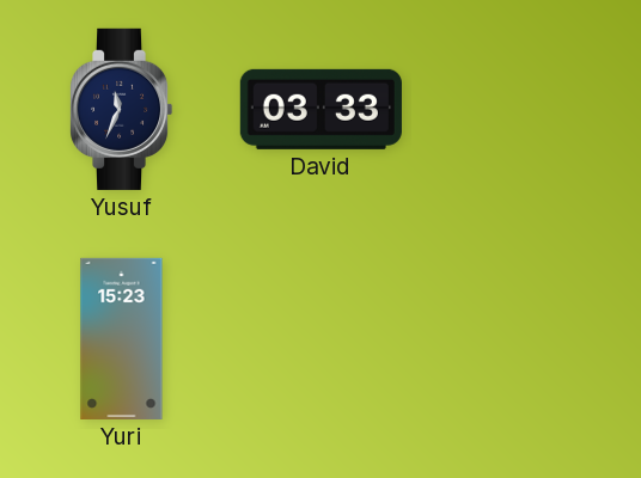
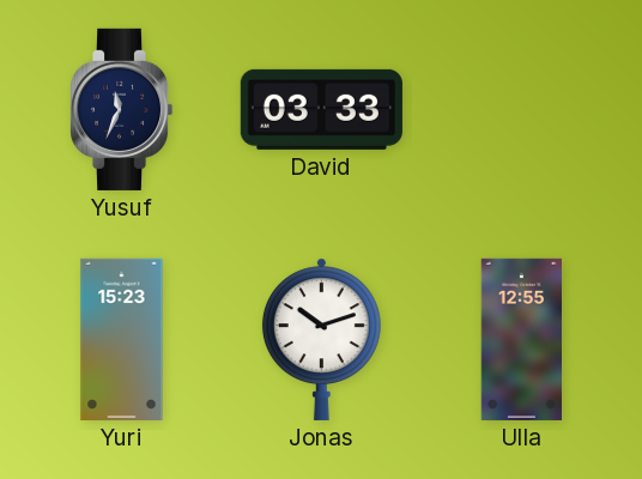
Jonas: none -> 10:12
Ulla: none -> 12:55
